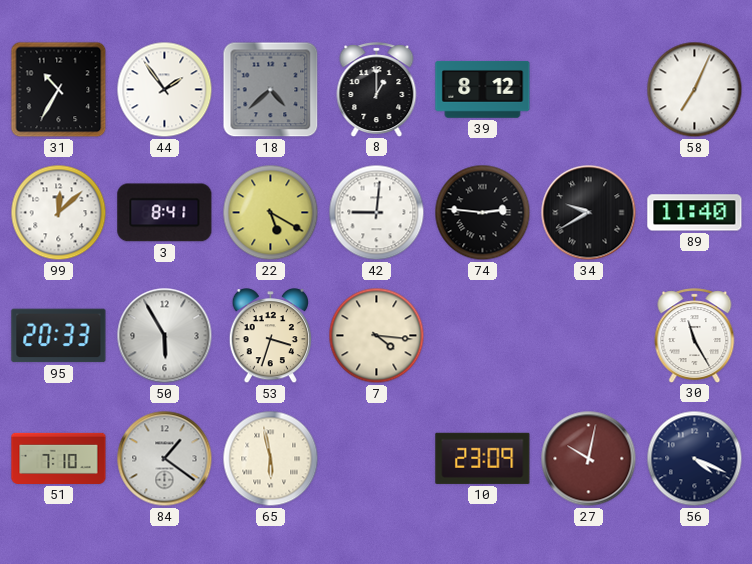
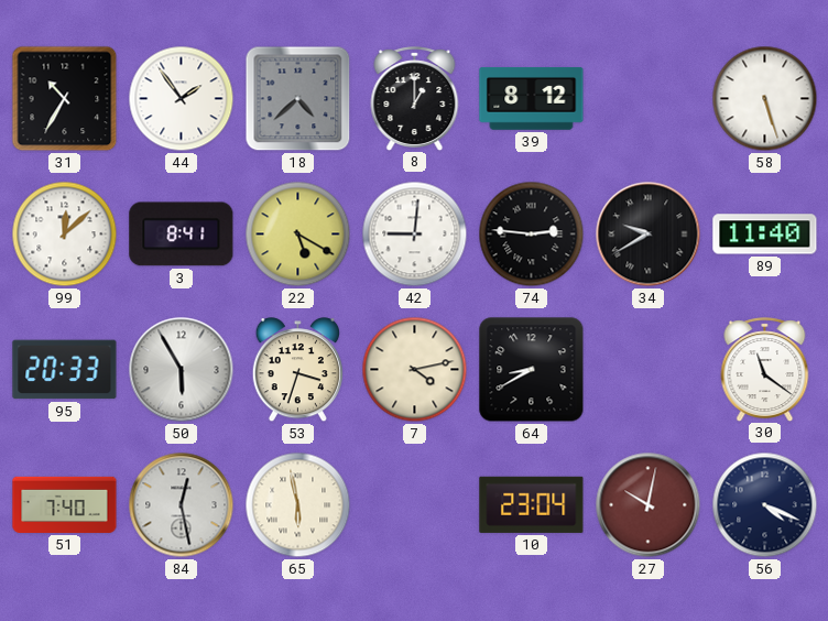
58: 7:04 -> 5:27
7: 4:16 -> 4:13
64: none -> 8:40
30: 11:25 -> 11:21
51: 7:10 -> 7:40
84: 1:21 -> 12:28
10: 23:09 -> 23:04
